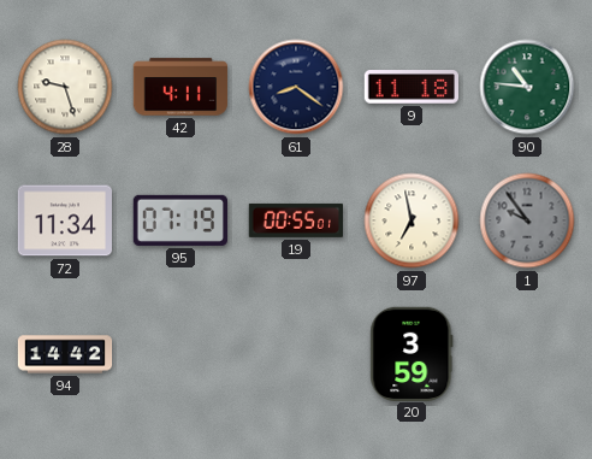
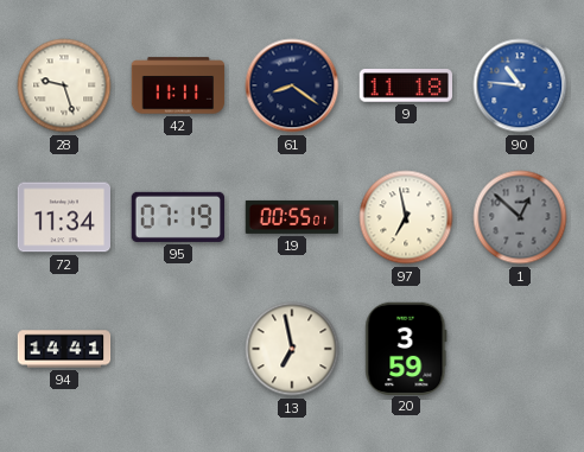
42: 4:11 -> 11:11
90 dial: green -> blue
1: 9:54 -> 12:52
94: 14:42 -> 14:41
13: none -> 6:58
